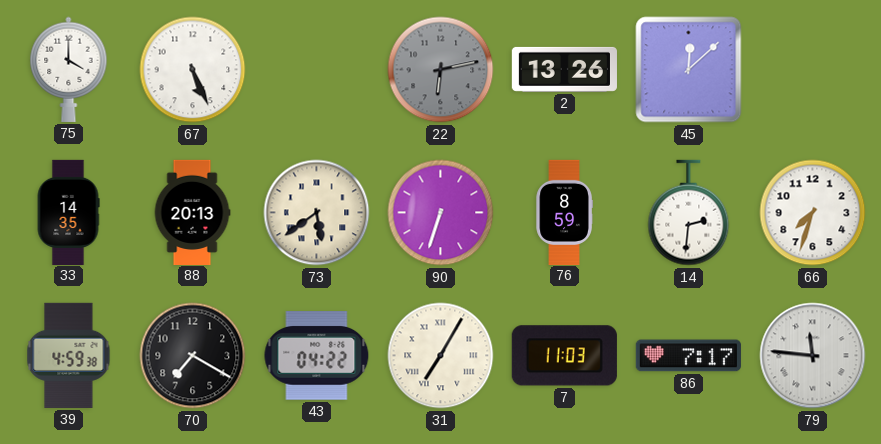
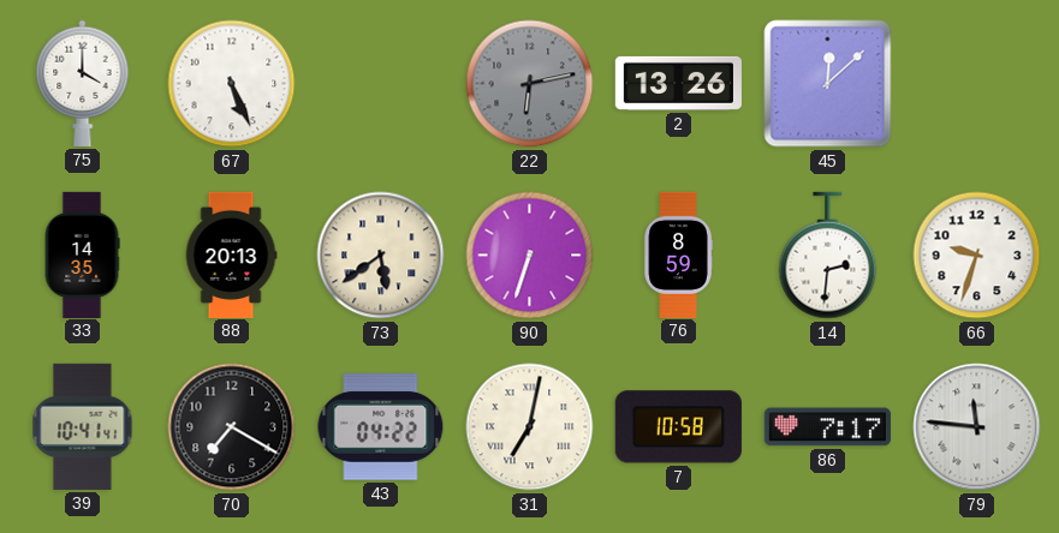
66: 7:33 -> 9:33
39: 4:59 -> 10:41
31: 7:05 -> 7:02
7: 11:03 -> 10:58
